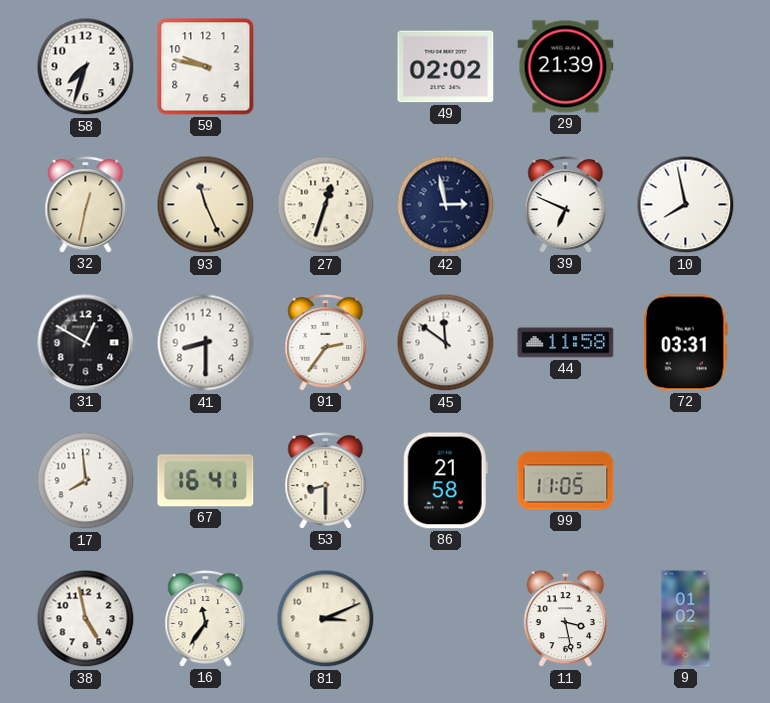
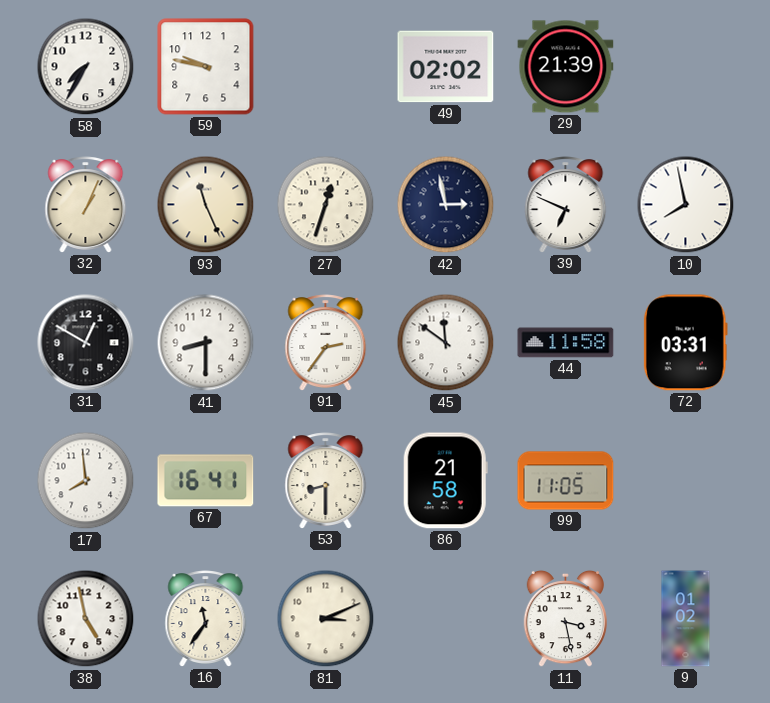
58: 7:33 -> 7:35
32: 12:32 -> 1:04
